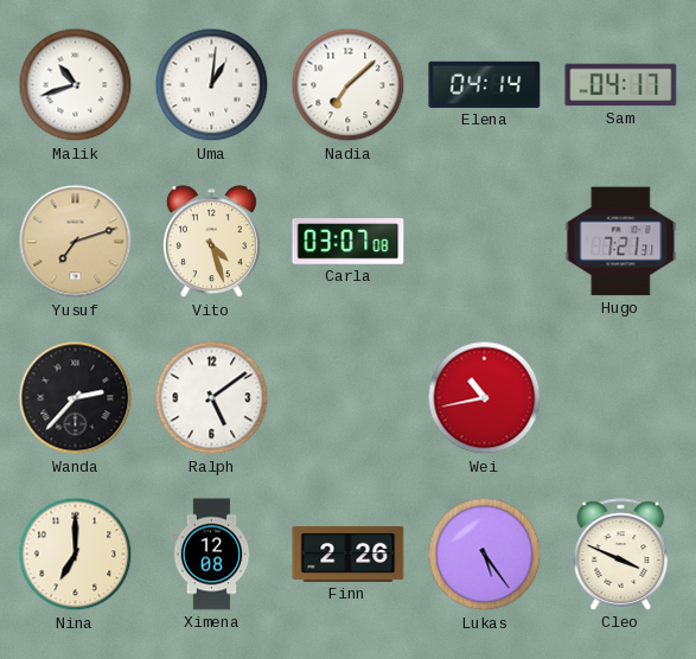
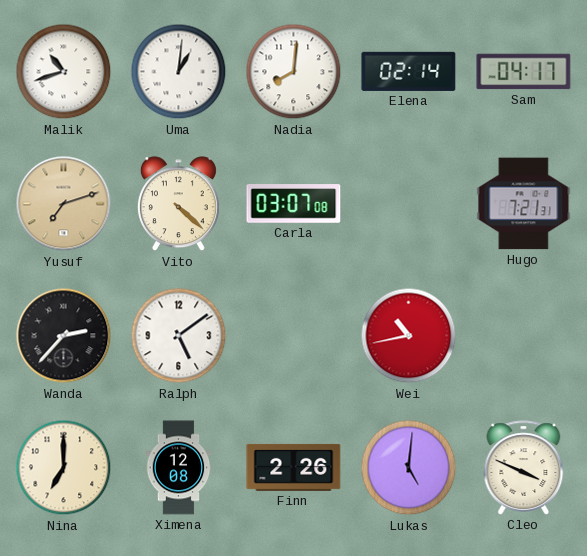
Nadia: 7:08 -> 8:01
Elena: 04:14 -> 02:14
Vito: 4:27 -> 4:22
Lukas: 5:24 -> 5:01
